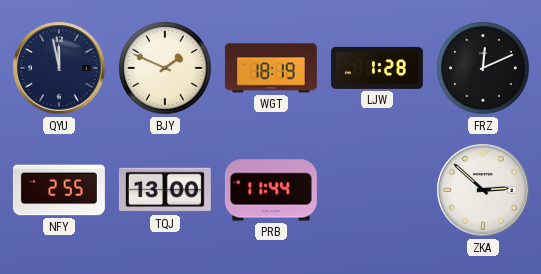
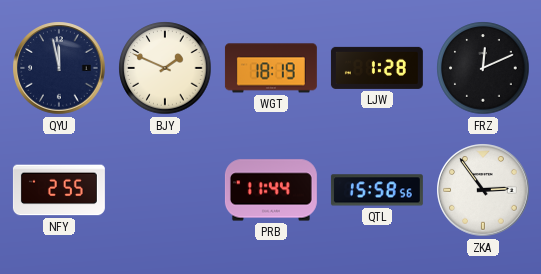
TQJ: 13:00 -> none
QTL: none -> 15:58
ZKA: 2:52 -> 2:54
